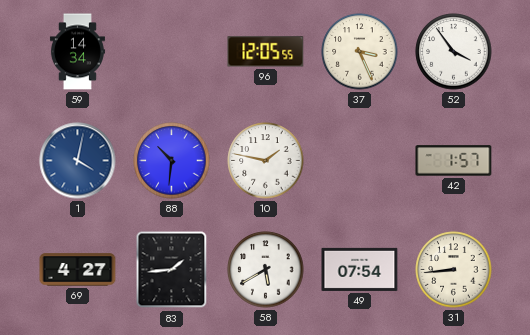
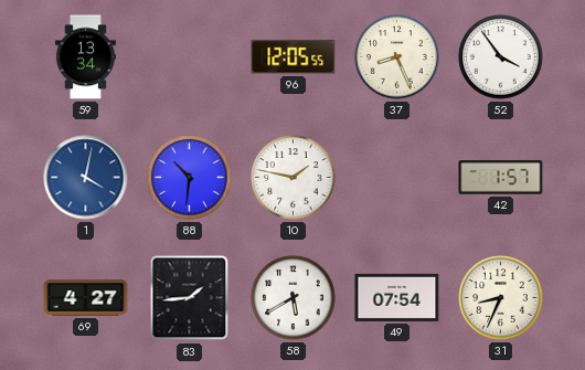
59: 14:34 -> 13:34
37: 3:26 -> 8:26
31: 8:44 -> 8:34
